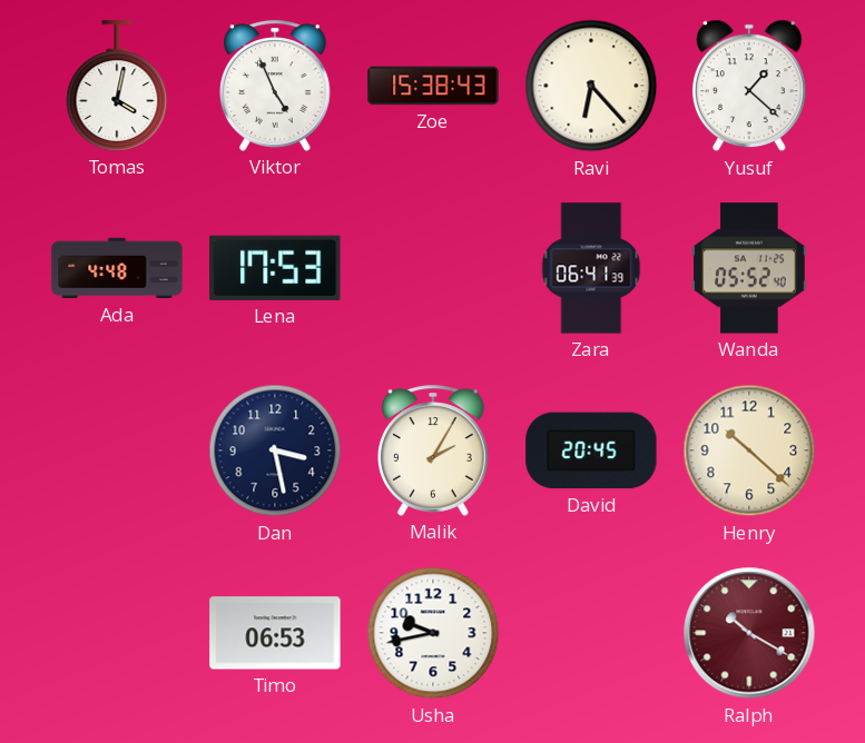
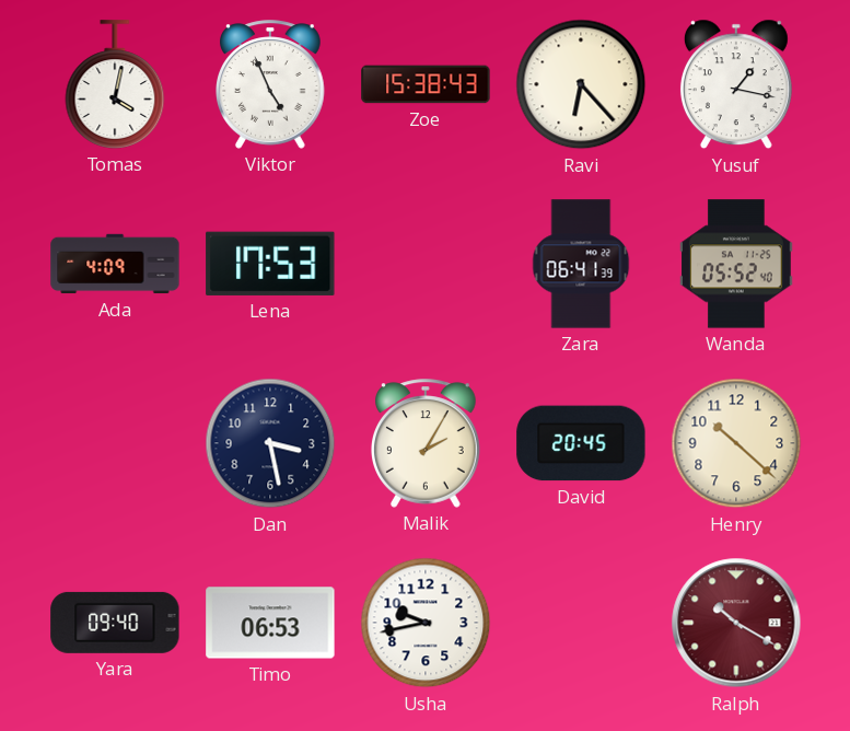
Yusuf: 1:22 -> 1:17
Ada: 4:48 -> 4:09
Yara: none -> 09:40
